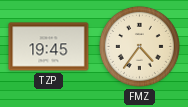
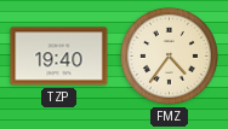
TZP: 19:45 -> 19:40
